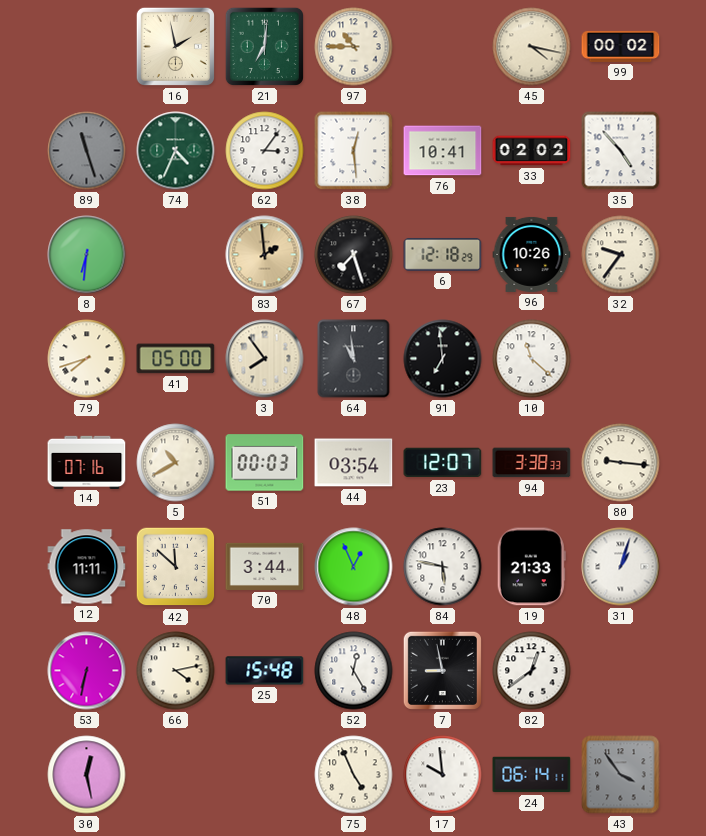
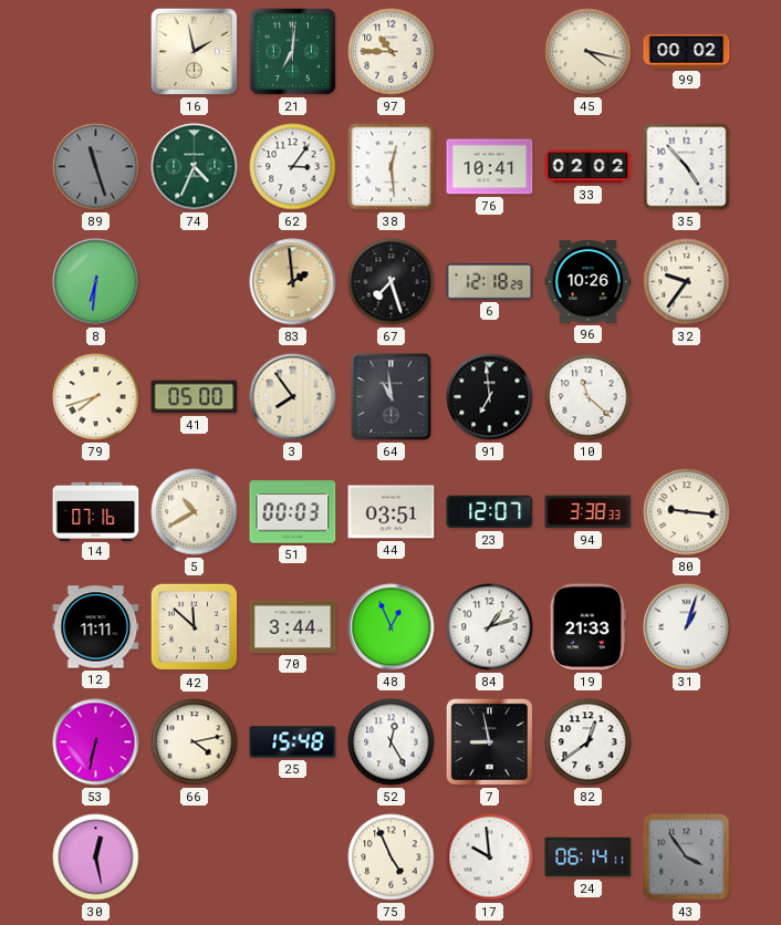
44: 03:54 -> 03:51
84: 5:47 -> 1:12
